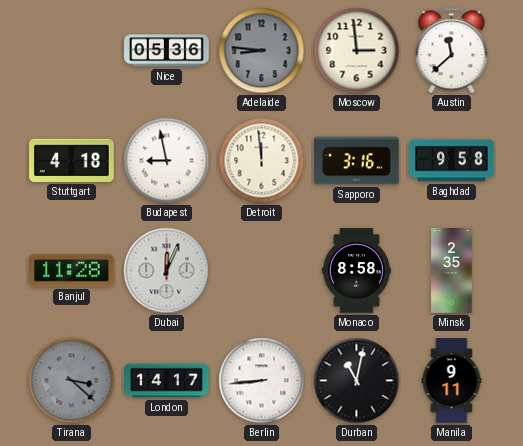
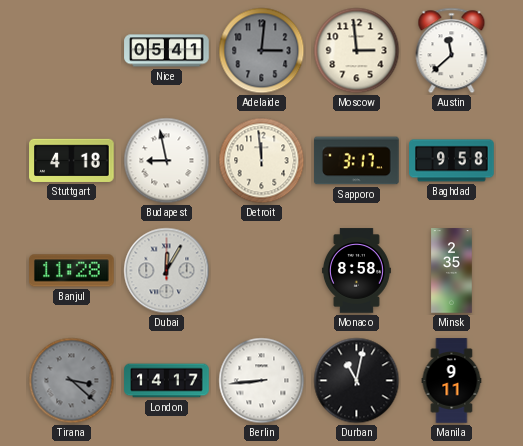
Nice: 05:36 -> 05:41
Adelaide: 8:46 -> 3:01
Sapporo: 3:16 -> 3:17
Dubai: 12:04 -> 12:05
